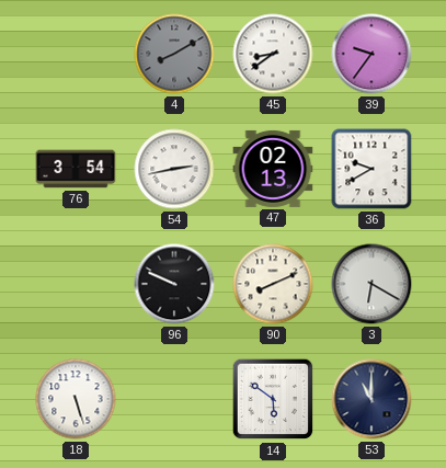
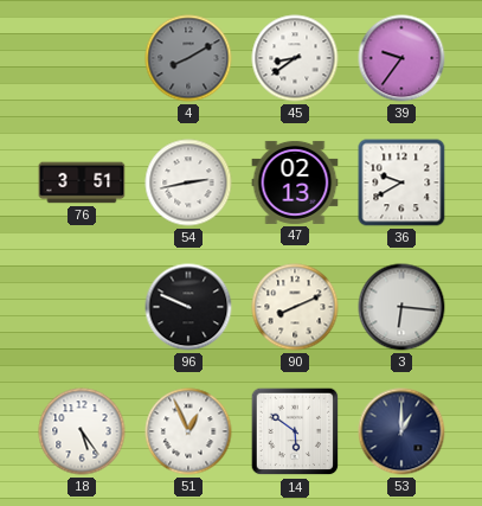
76: 3:54 -> 3:51
3: 6:20 -> 6:16
18: 5:27 -> 5:24
51: none -> 12:56
53: 11:00 -> 1:00
